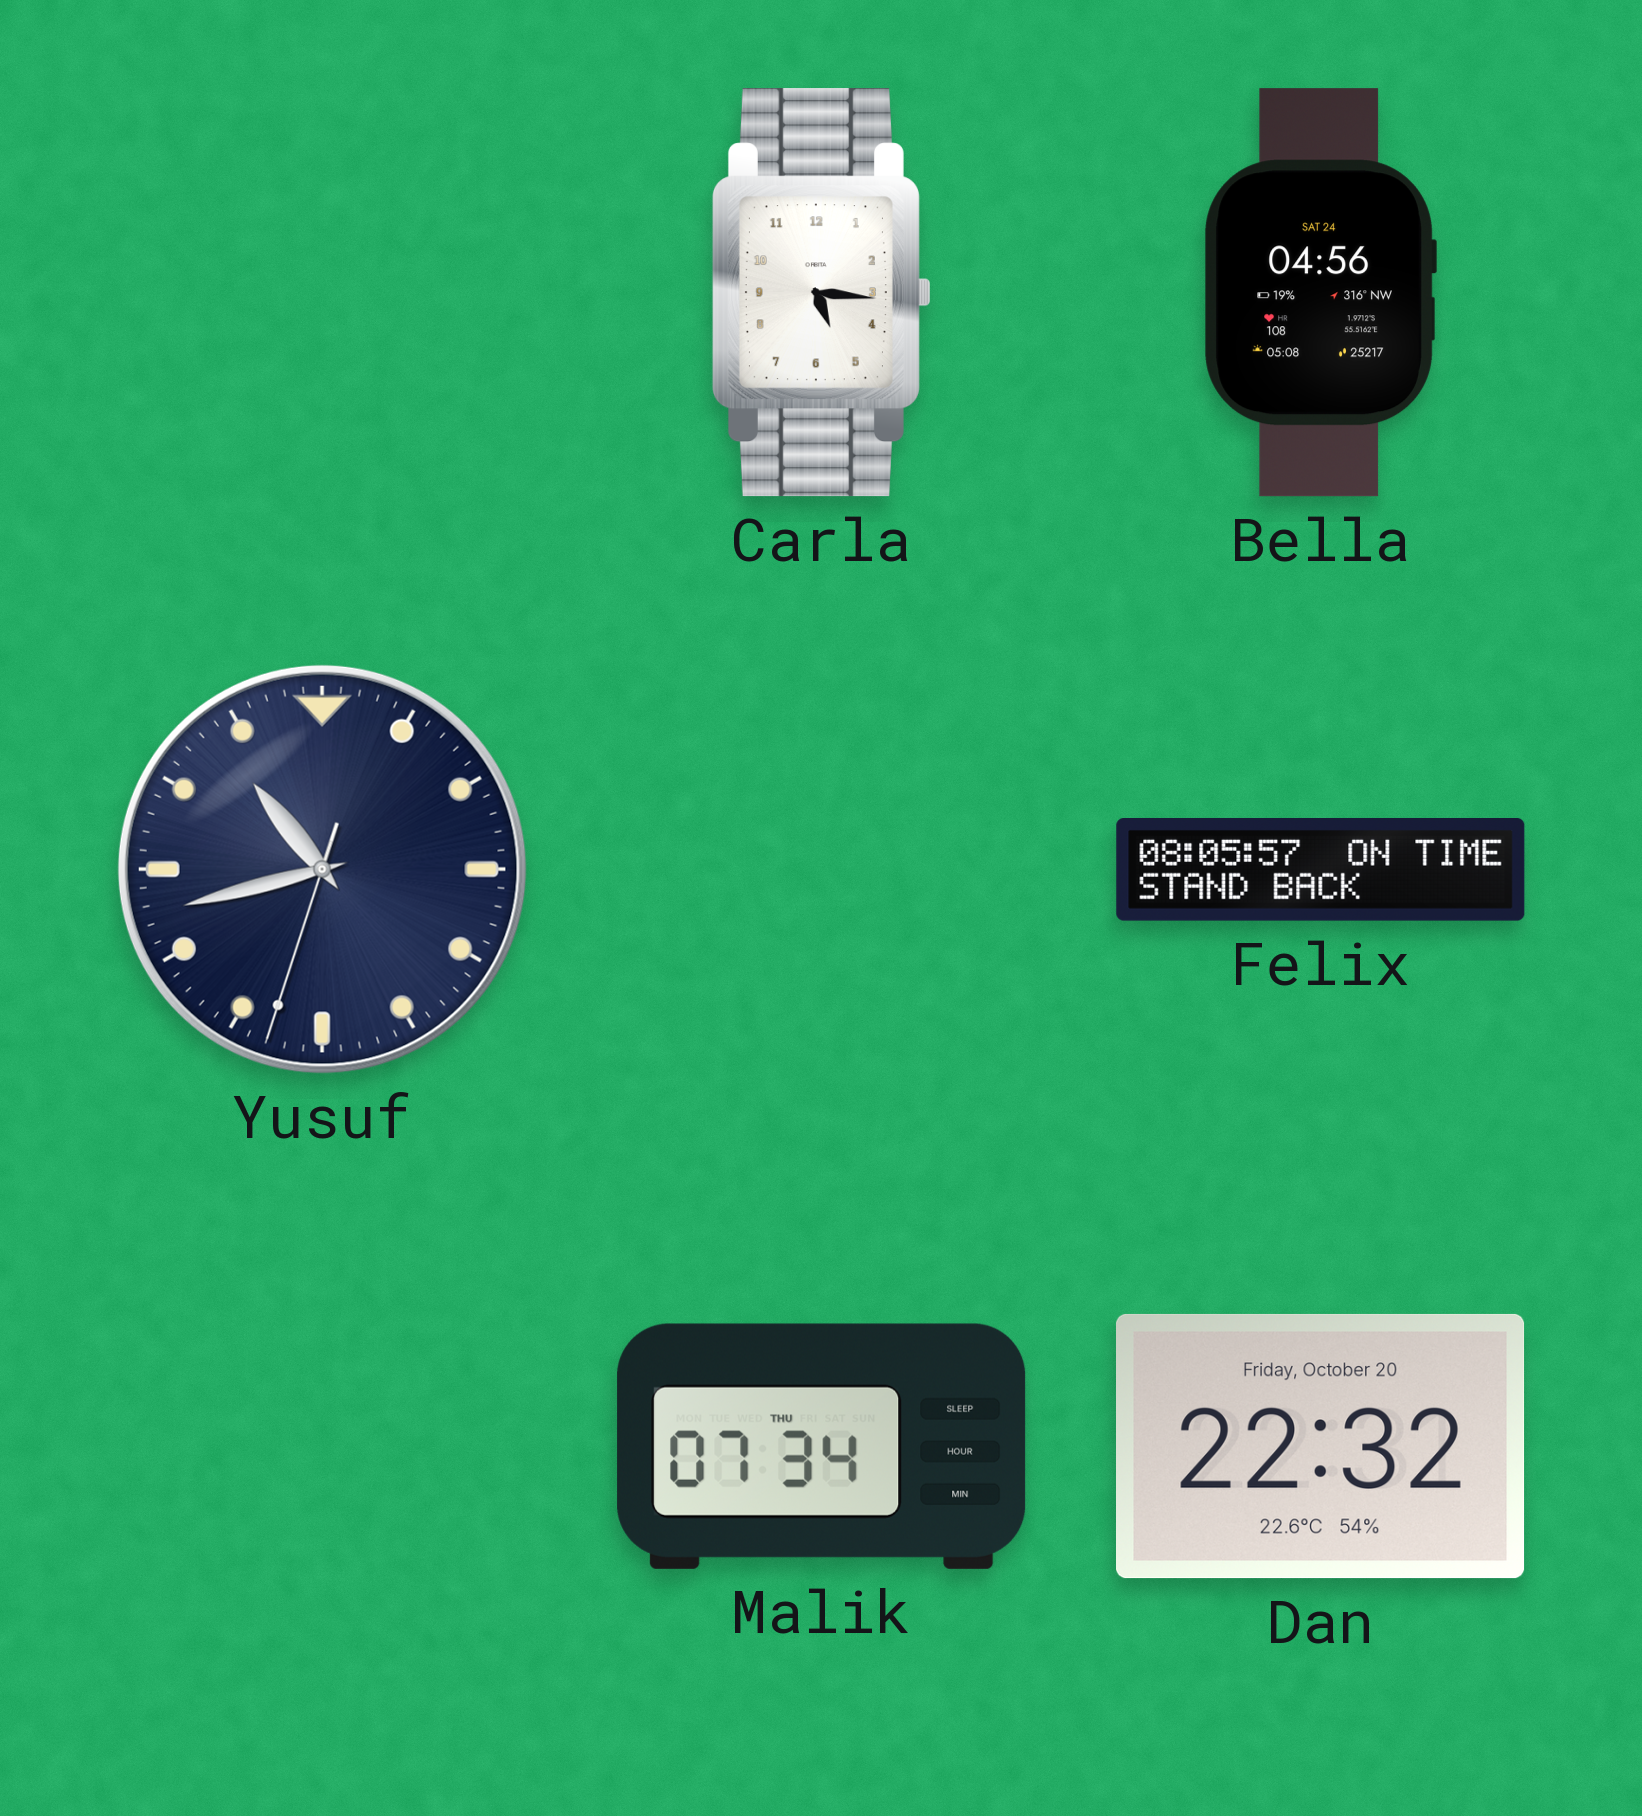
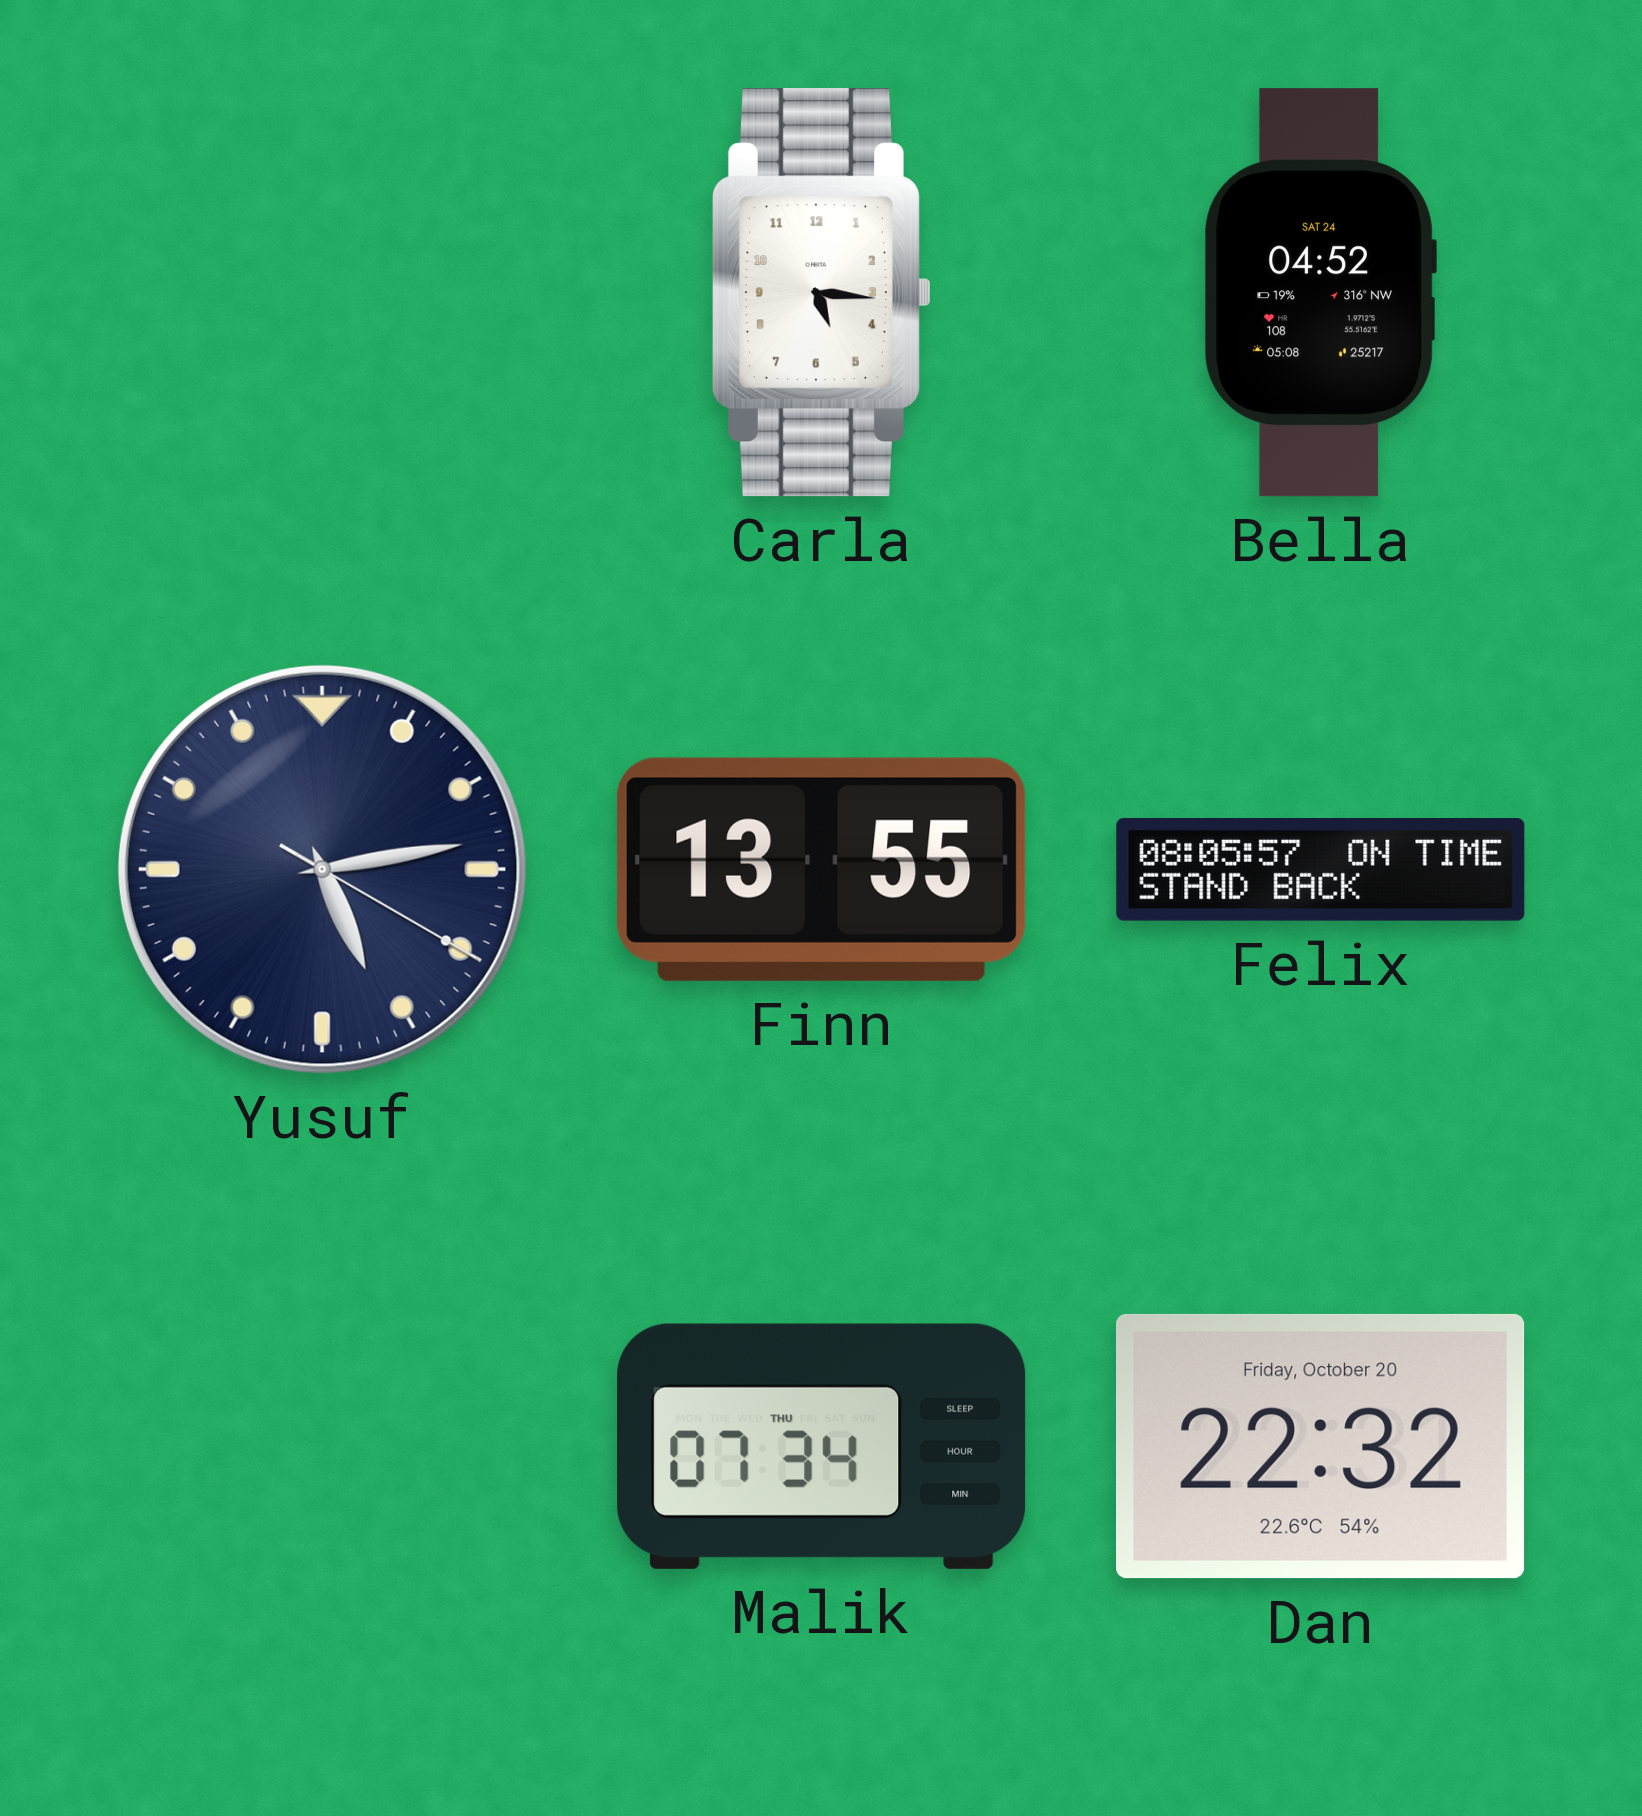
Bella: 04:56 -> 04:52
Yusuf: 10:42 -> 5:13
Finn: none -> 13:55
